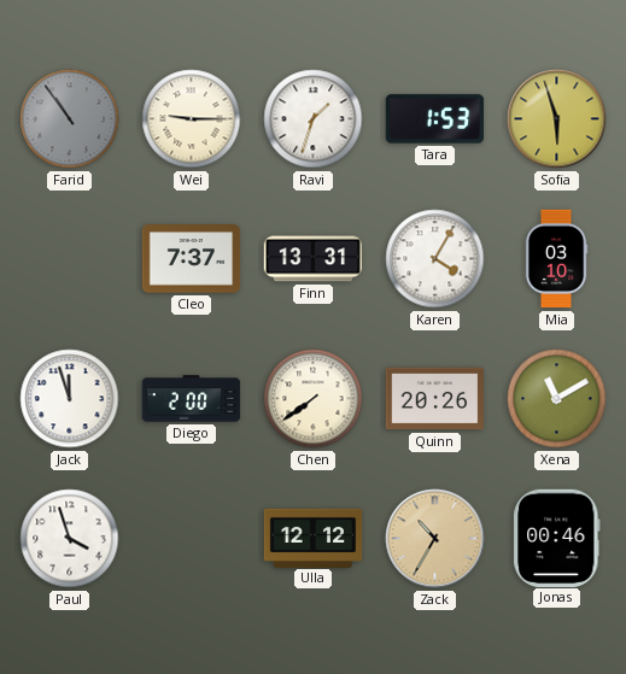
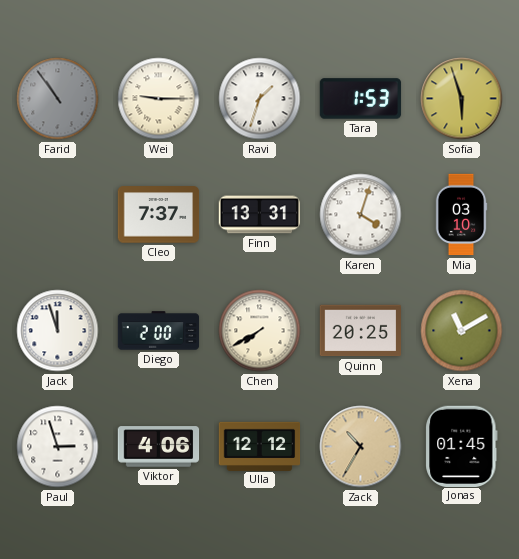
Karen: 4:05 -> 4:03
Chen: 7:39 -> 7:40
Quinn: 20:26 -> 20:25
Paul: 3:57 -> 2:57
Viktor: none -> 4:06
Jonas: 00:46 -> 01:45
